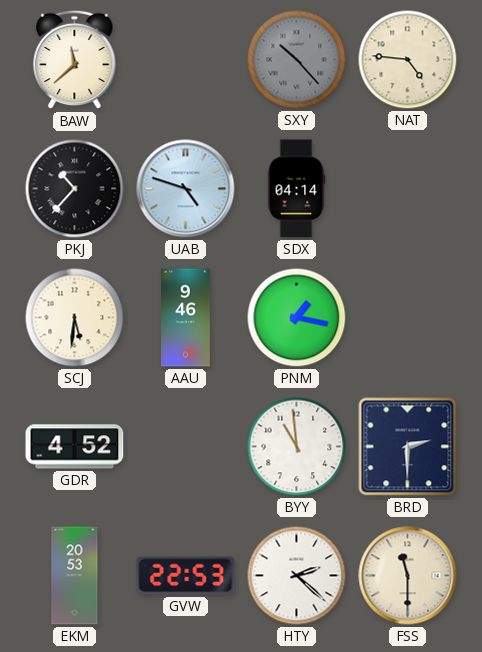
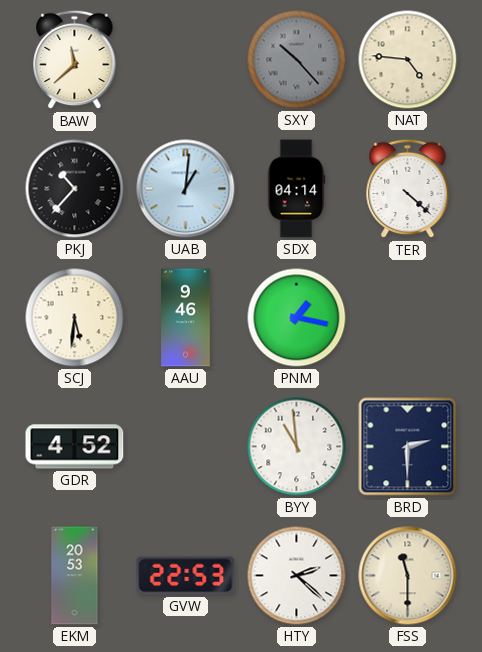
UAB: 4:48 -> 1:01
TER: none -> 4:22
